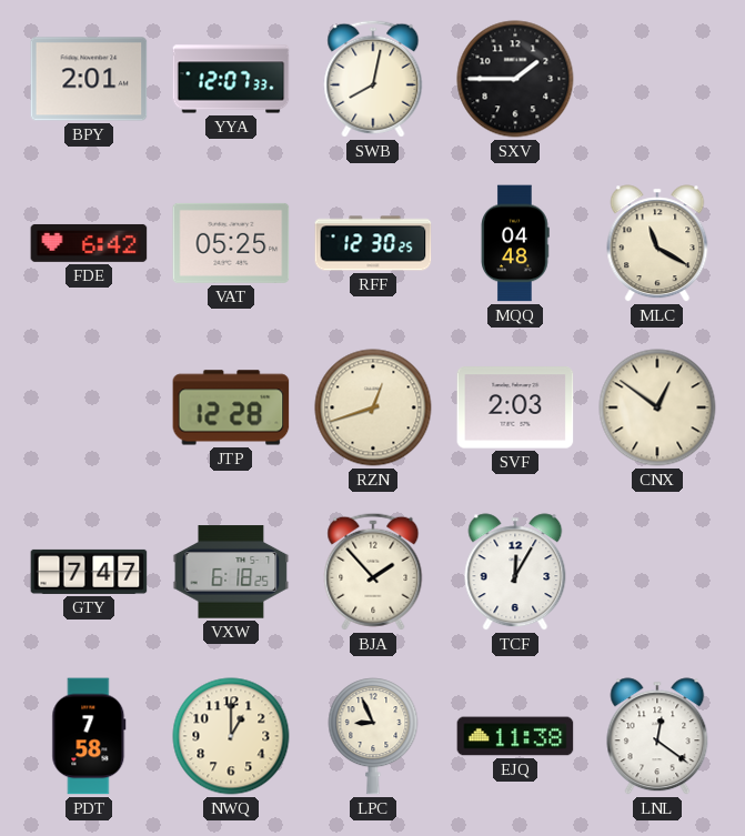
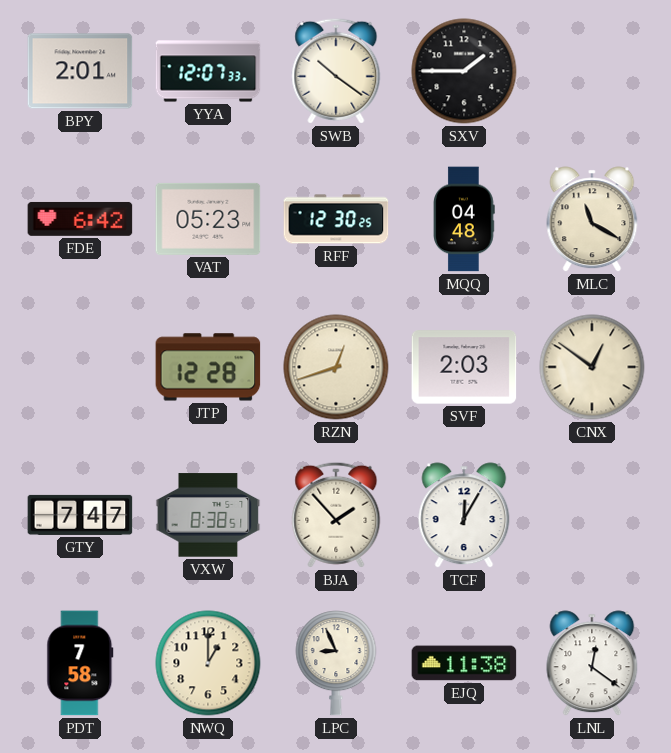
SWB: 8:02 -> 10:21
VAT: 05:25 -> 05:23
VXW: 6:18 -> 8:38
